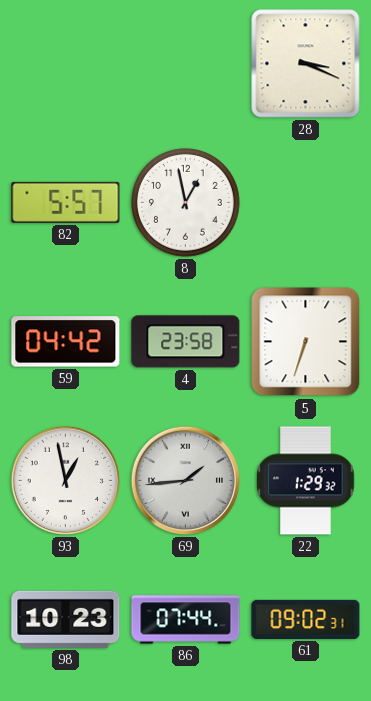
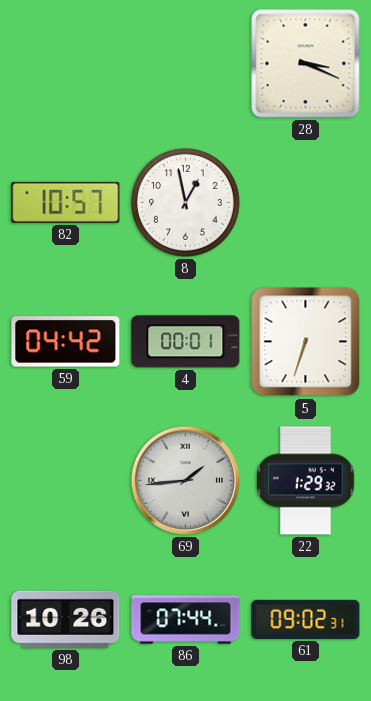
82: 5:57 -> 10:57
4: 23:58 -> 00:01
93: 12:58 -> none
98: 10:23 -> 10:26
